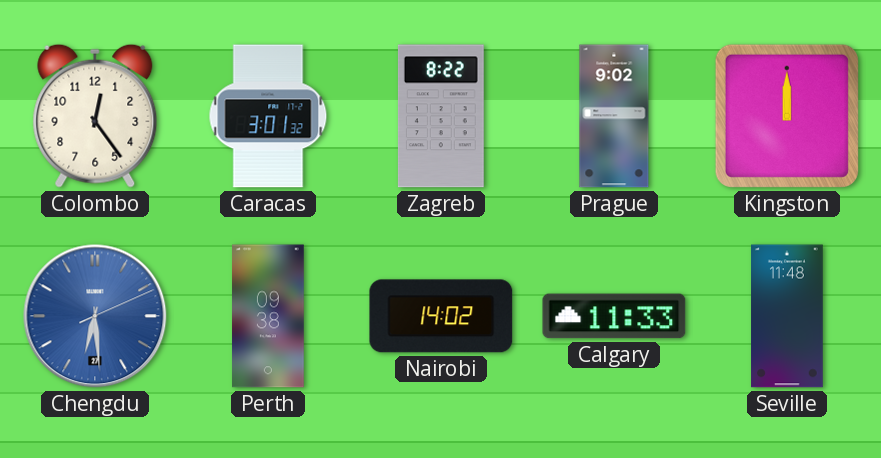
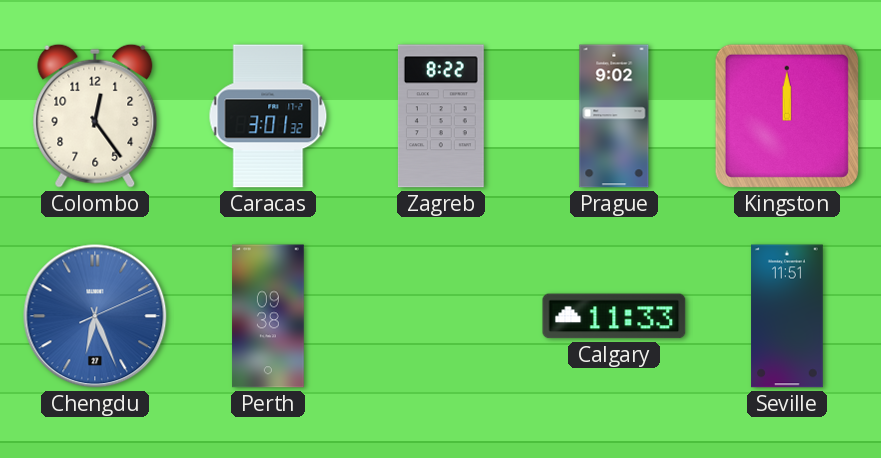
Chengdu: 6:29 -> 6:26
Nairobi: 14:02 -> none
Seville: 11:48 -> 11:51
